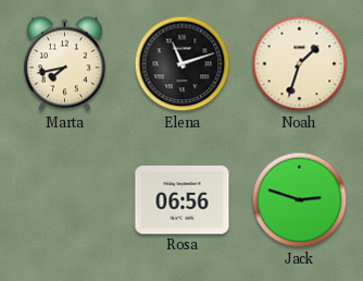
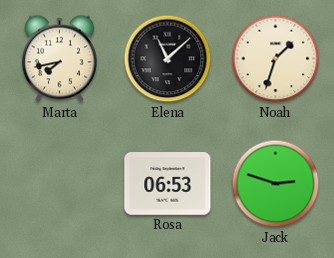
Elena: 11:12 -> 11:08
Rosa: 06:56 -> 06:53
